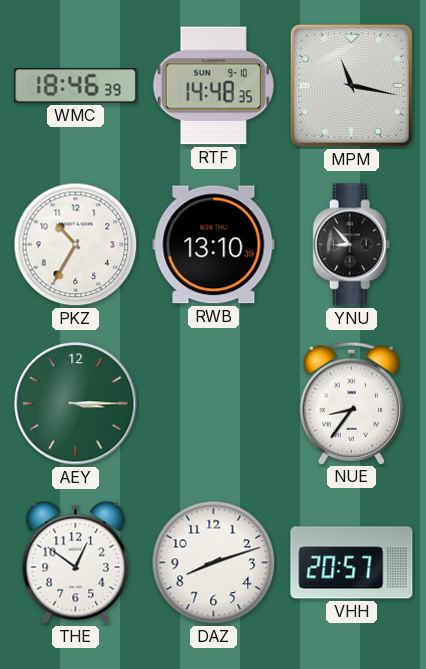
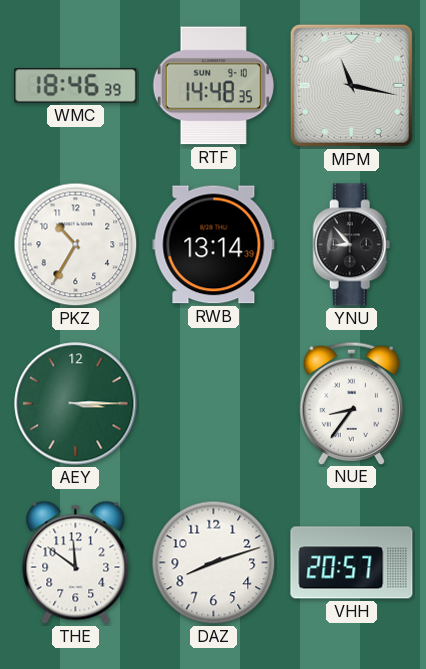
RWB: 13:10 -> 13:14
THE: 12:51 -> 11:51
